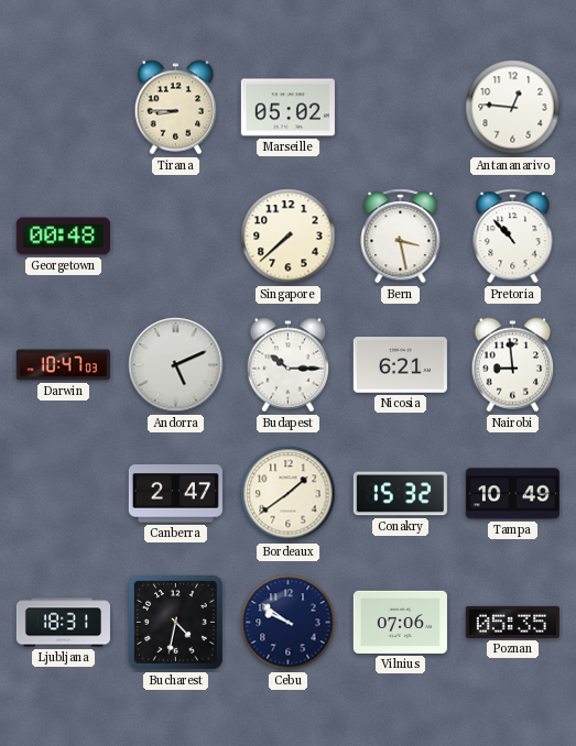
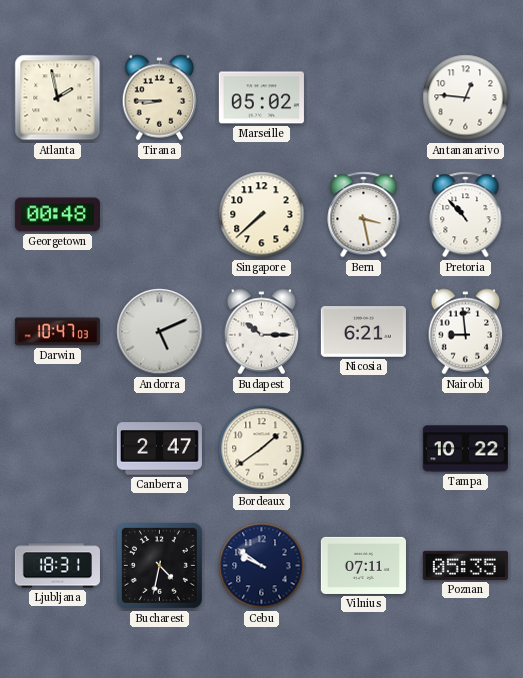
Atlanta: none -> 1:58
Conakry: 15:32 -> none
Tampa: 10:49 -> 10:22
Vilnius: 07:06 -> 07:11
